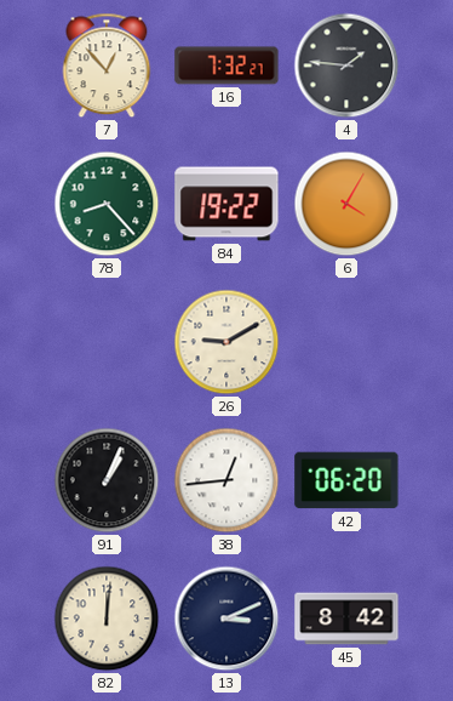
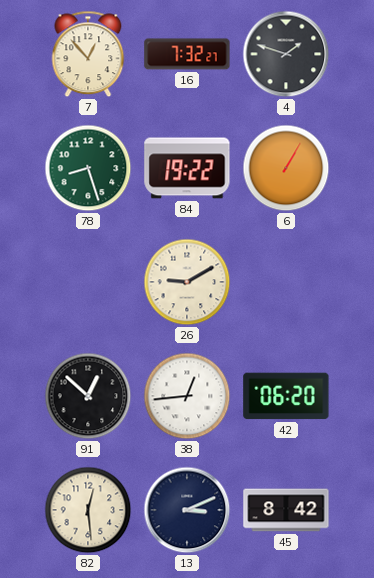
4: 1:46 -> 1:48
78: 8:23 -> 8:27
6: 4:05 -> 1:05
91: 1:04 -> 12:52
82: 12:01 -> 12:29
